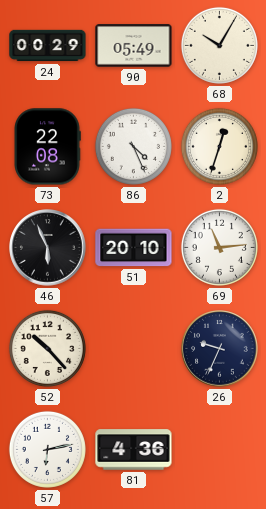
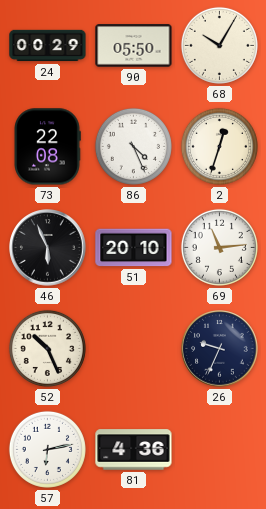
90: 05:49 -> 05:50
52: 10:23 -> 10:26
